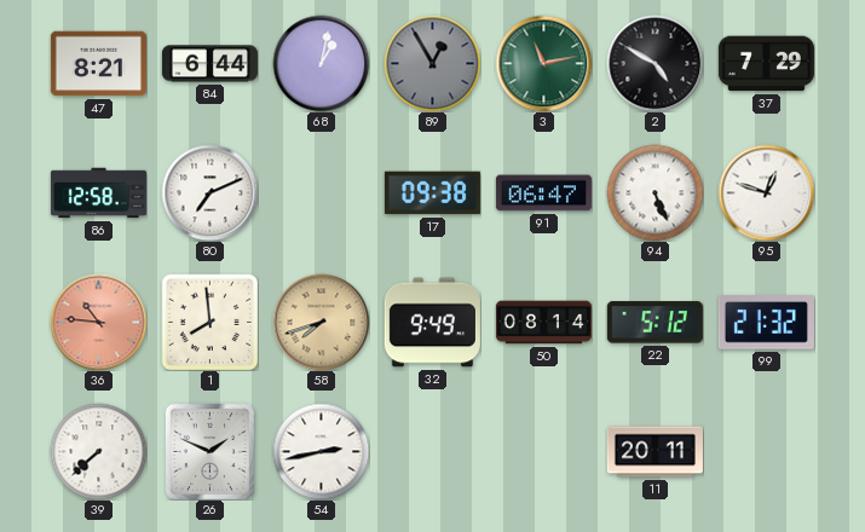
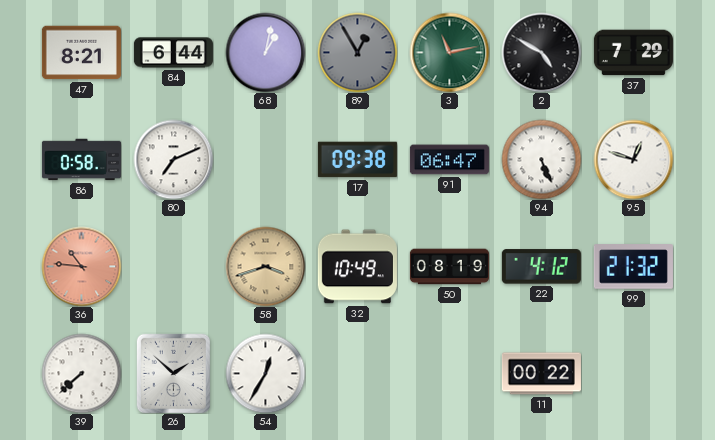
86: 12:58 -> 0:58
1: 7:59 -> none
58: 7:42 -> 3:42
32: 9:49 -> 10:49
50: 08:14 -> 08:19
22: 5:12 -> 4:12
26: 1:49 -> 1:52
54: 2:43 -> 12:35
11: 20:11 -> 00:22
